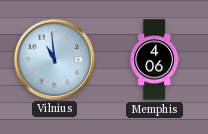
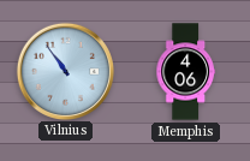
Vilnius: 10:59 -> 10:54
